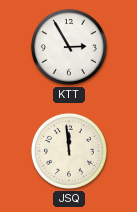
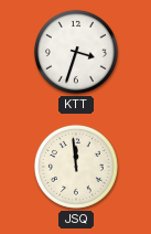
KTT: 2:55 -> 3:33
